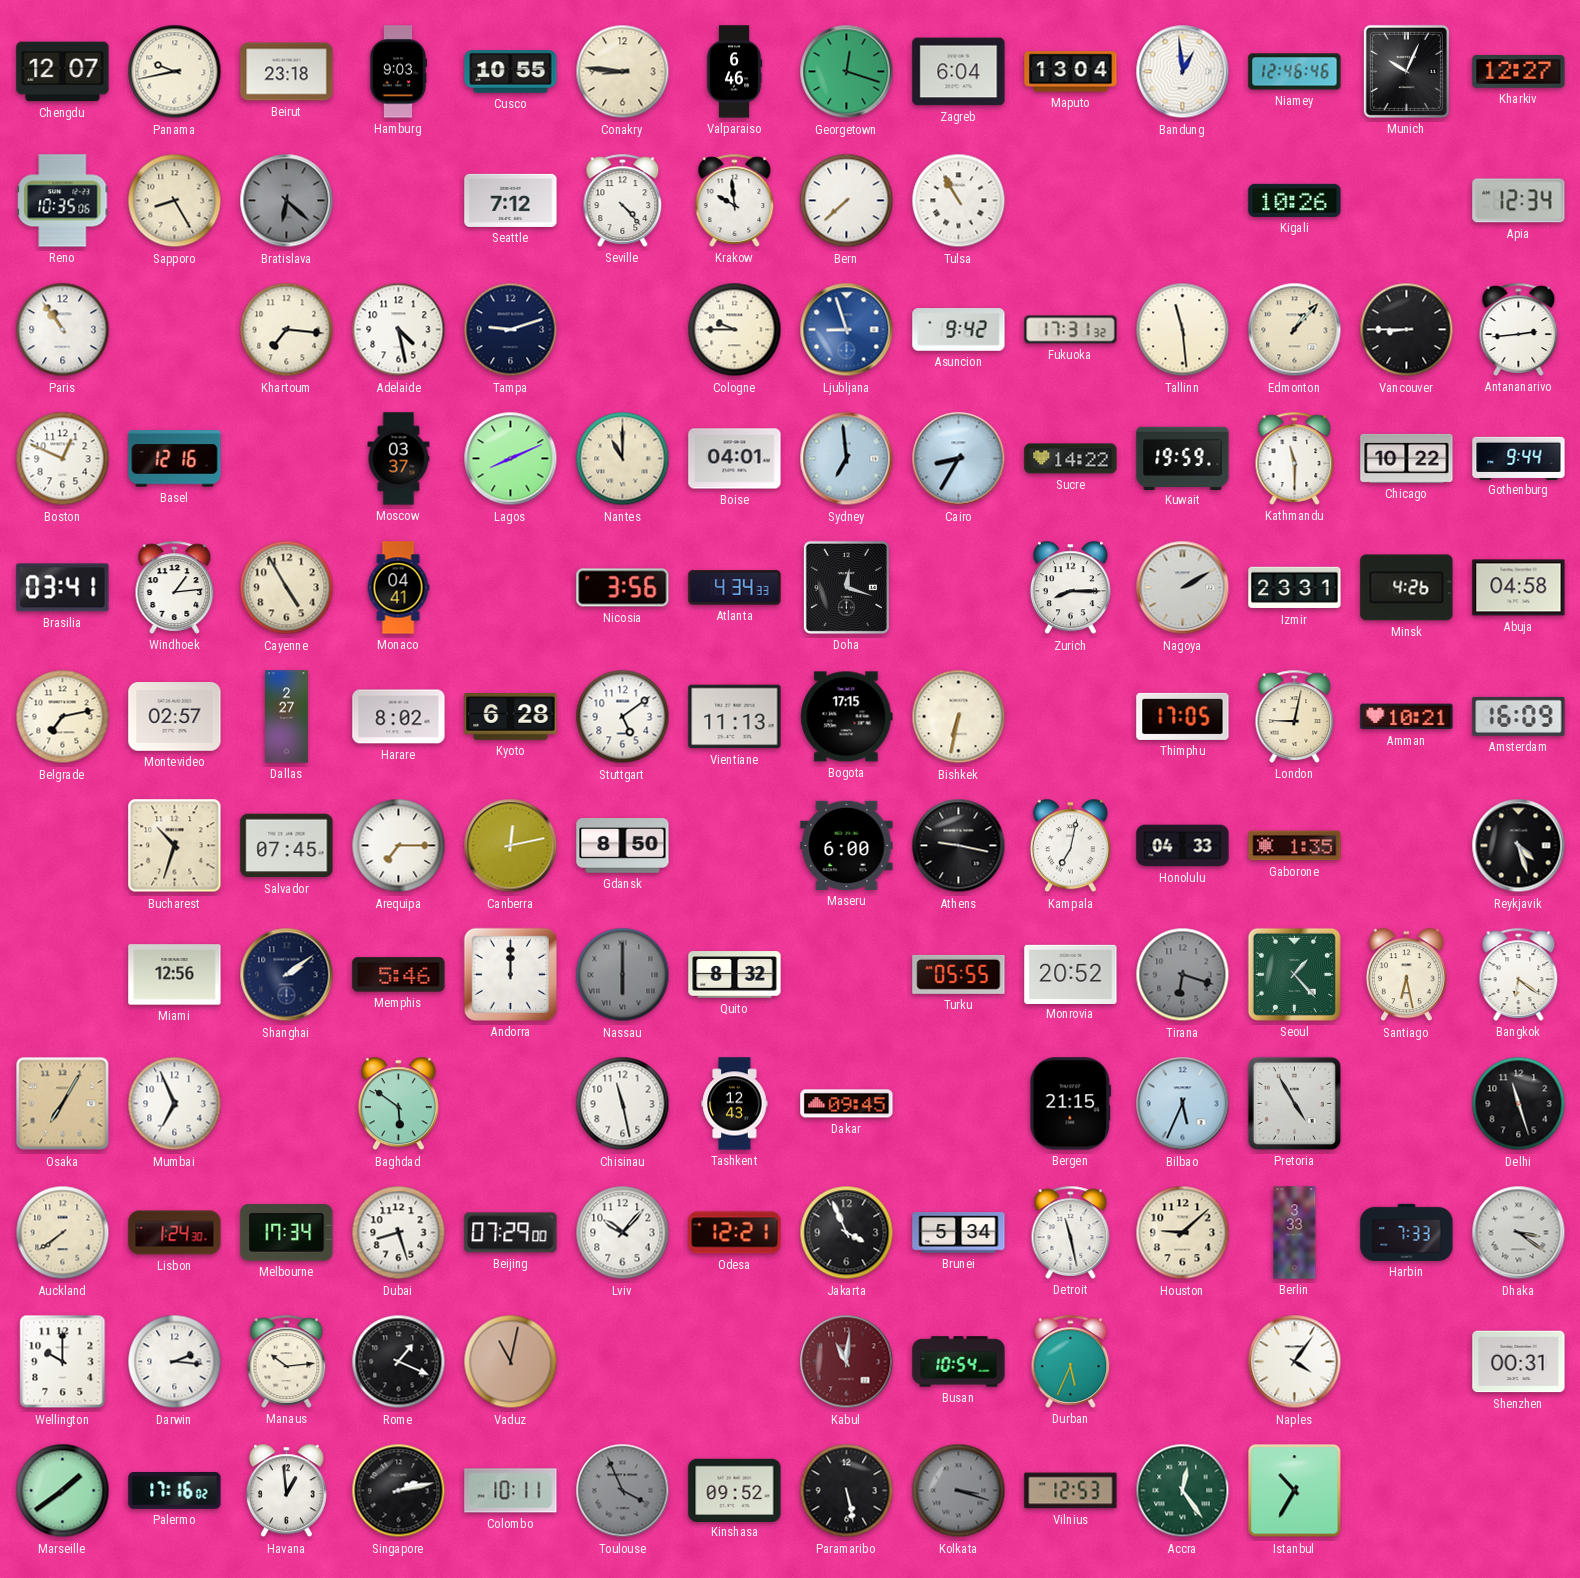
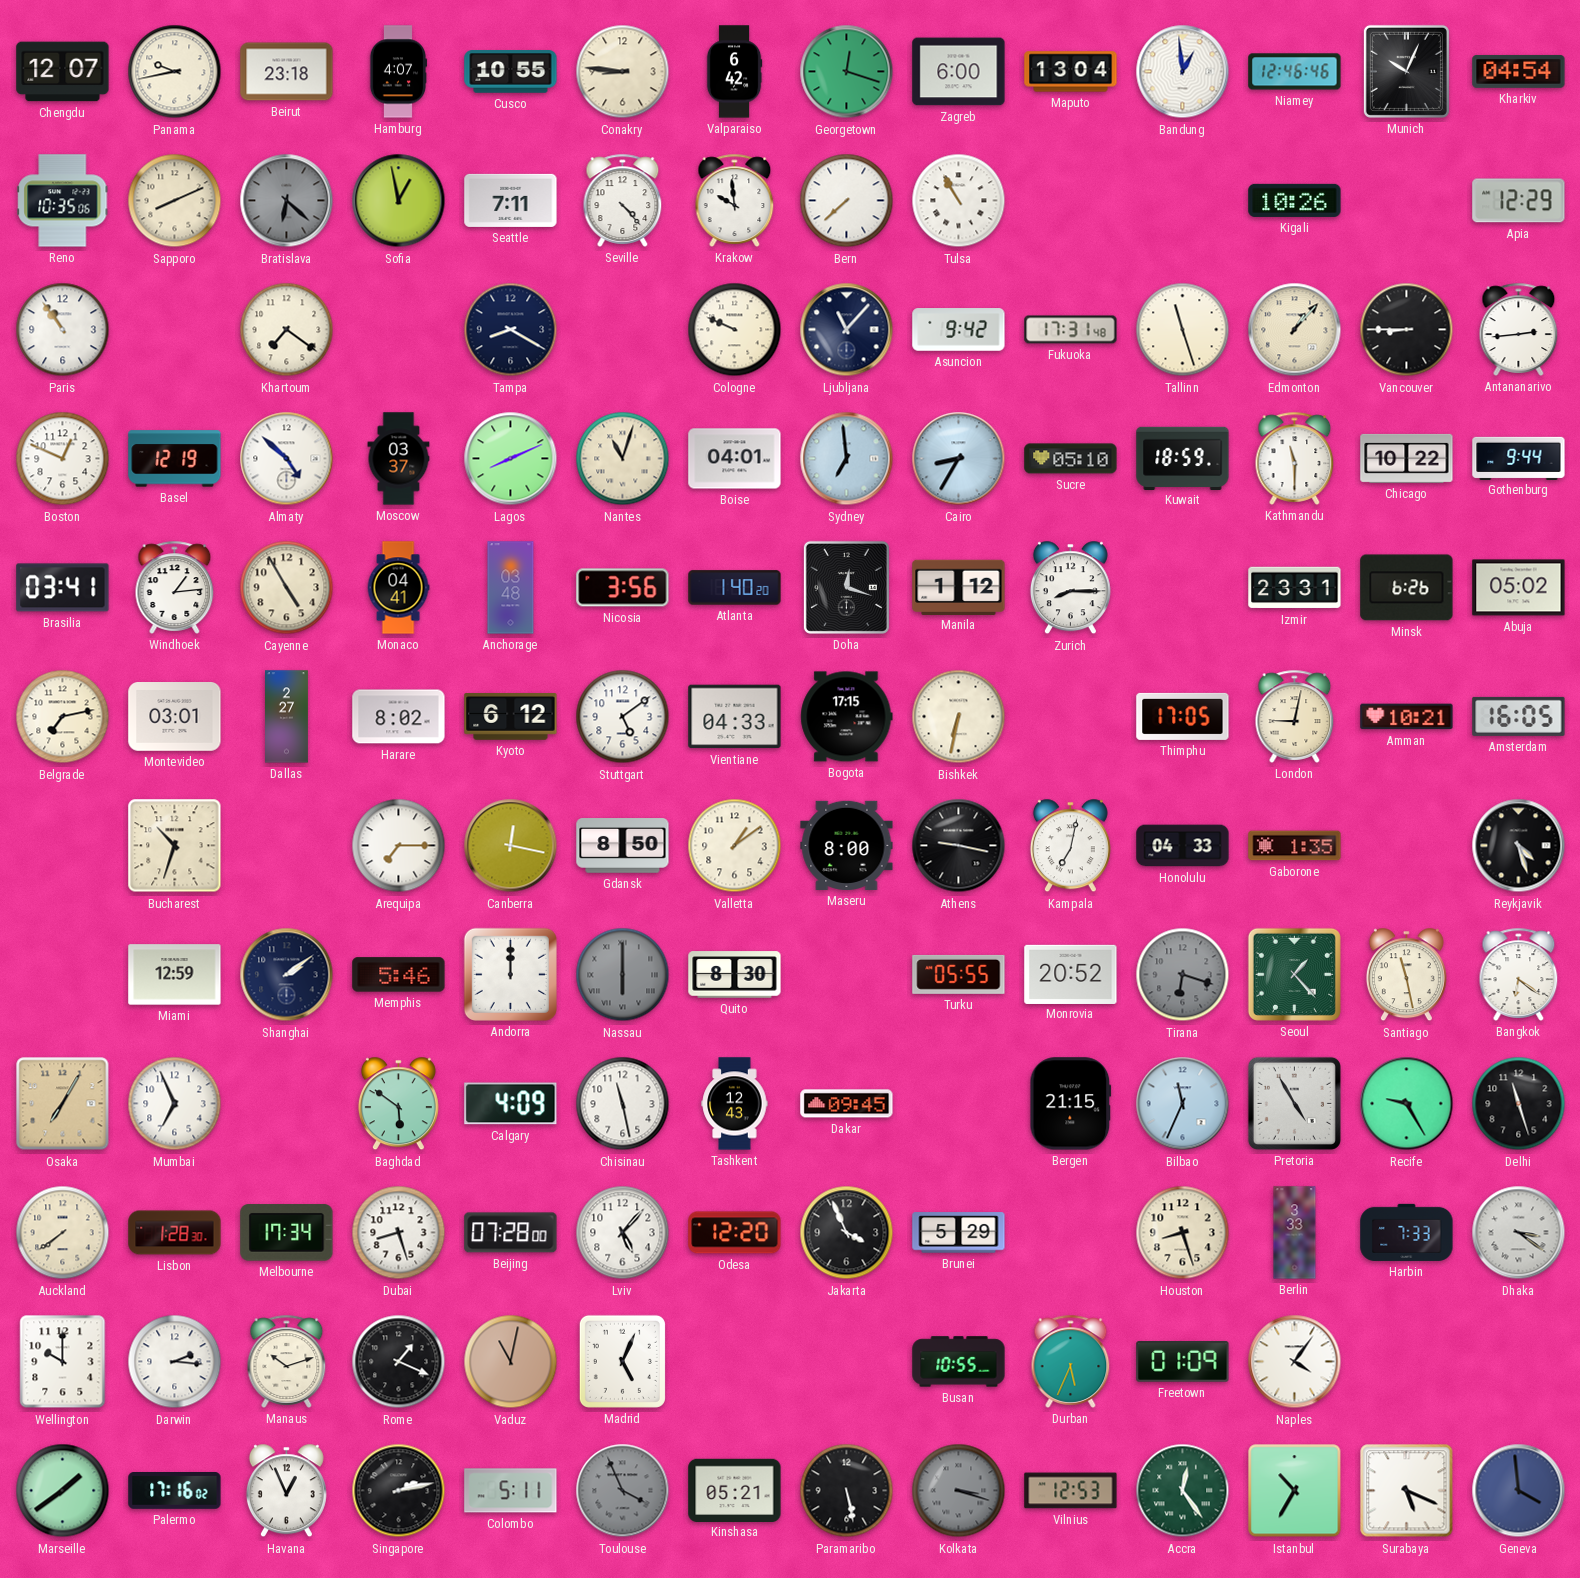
Hamburg: 9:03 -> 4:07
Valparaiso: 6:46 -> 6:42
Zagreb: 6:04 -> 6:00
Kharkiv: 12:27 -> 04:54
Sapporo: 8:25 -> 8:11
Sofia: none -> 12:58
Seattle: 7:12 -> 7:11
Apia: 12:34 -> 12:29
Khartoum: 7:16 -> 7:21
Adelaide: 4:28 -> none
Tampa: 9:12 -> 8:20
Cologne: 9:45 -> 9:49
Ljubljana: 8:57 -> 11:07
Ljubljana dial: blue -> navy
Fukuoka: 17:31:32 -> 17:31:48
Tallinn: 11:29 -> 11:27
Basel: 12:16 -> 12:19
Almaty: none -> 4:52
Nantes: 11:00 -> 11:03
Sucre: 14:22 -> 05:10
Kuwait: 19:59 -> 18:59
Anchorage: none -> 03:48
Atlanta: 4:34 -> 1:40
Manila: none -> 1:12
Nagoya: 2:10 -> none
Minsk: 4:26 -> 6:26
Abuja: 04:58 -> 05:02
Montevideo: 02:57 -> 03:01
Kyoto: 6:28 -> 6:12
Vientiane: 11:13 -> 04:33
Amsterdam: 16:09 -> 16:05
Salvador: 07:45 -> none
Canberra: 12:13 -> 12:17
Valletta: none -> 1:09
Maseru: 6:00 -> 8:00
Miami: 12:56 -> 12:59
Quito: 8:32 -> 8:30
Santiago: 6:28 -> 11:28
Calgary: none -> 4:09
Bilbao: 5:34 -> 11:34
Recife: none -> 9:25
Lisbon: 1:24 -> 1:28
Beijing: 07:29 -> 07:28
Lviv: 10:07 -> 5:07
Odesa: 12:21 -> 12:20
Brunei: 5:34 -> 5:29
Detroit: 11:28 -> none
Houston: 9:08 -> 8:27
Manaus: 10:14 -> 10:12
Madrid: none -> 5:04
Kabul: 11:01 -> none
Busan: 10:54 -> 10:55
Freetown: none -> 01:09
Shenzhen: 00:31 -> none
Havana: 12:59 -> 12:56
Colombo: 10:11 -> 5:11
Kinshasa: 09:52 -> 05:21
Surabaya: none -> 5:19
Geneva: none -> 3:59
